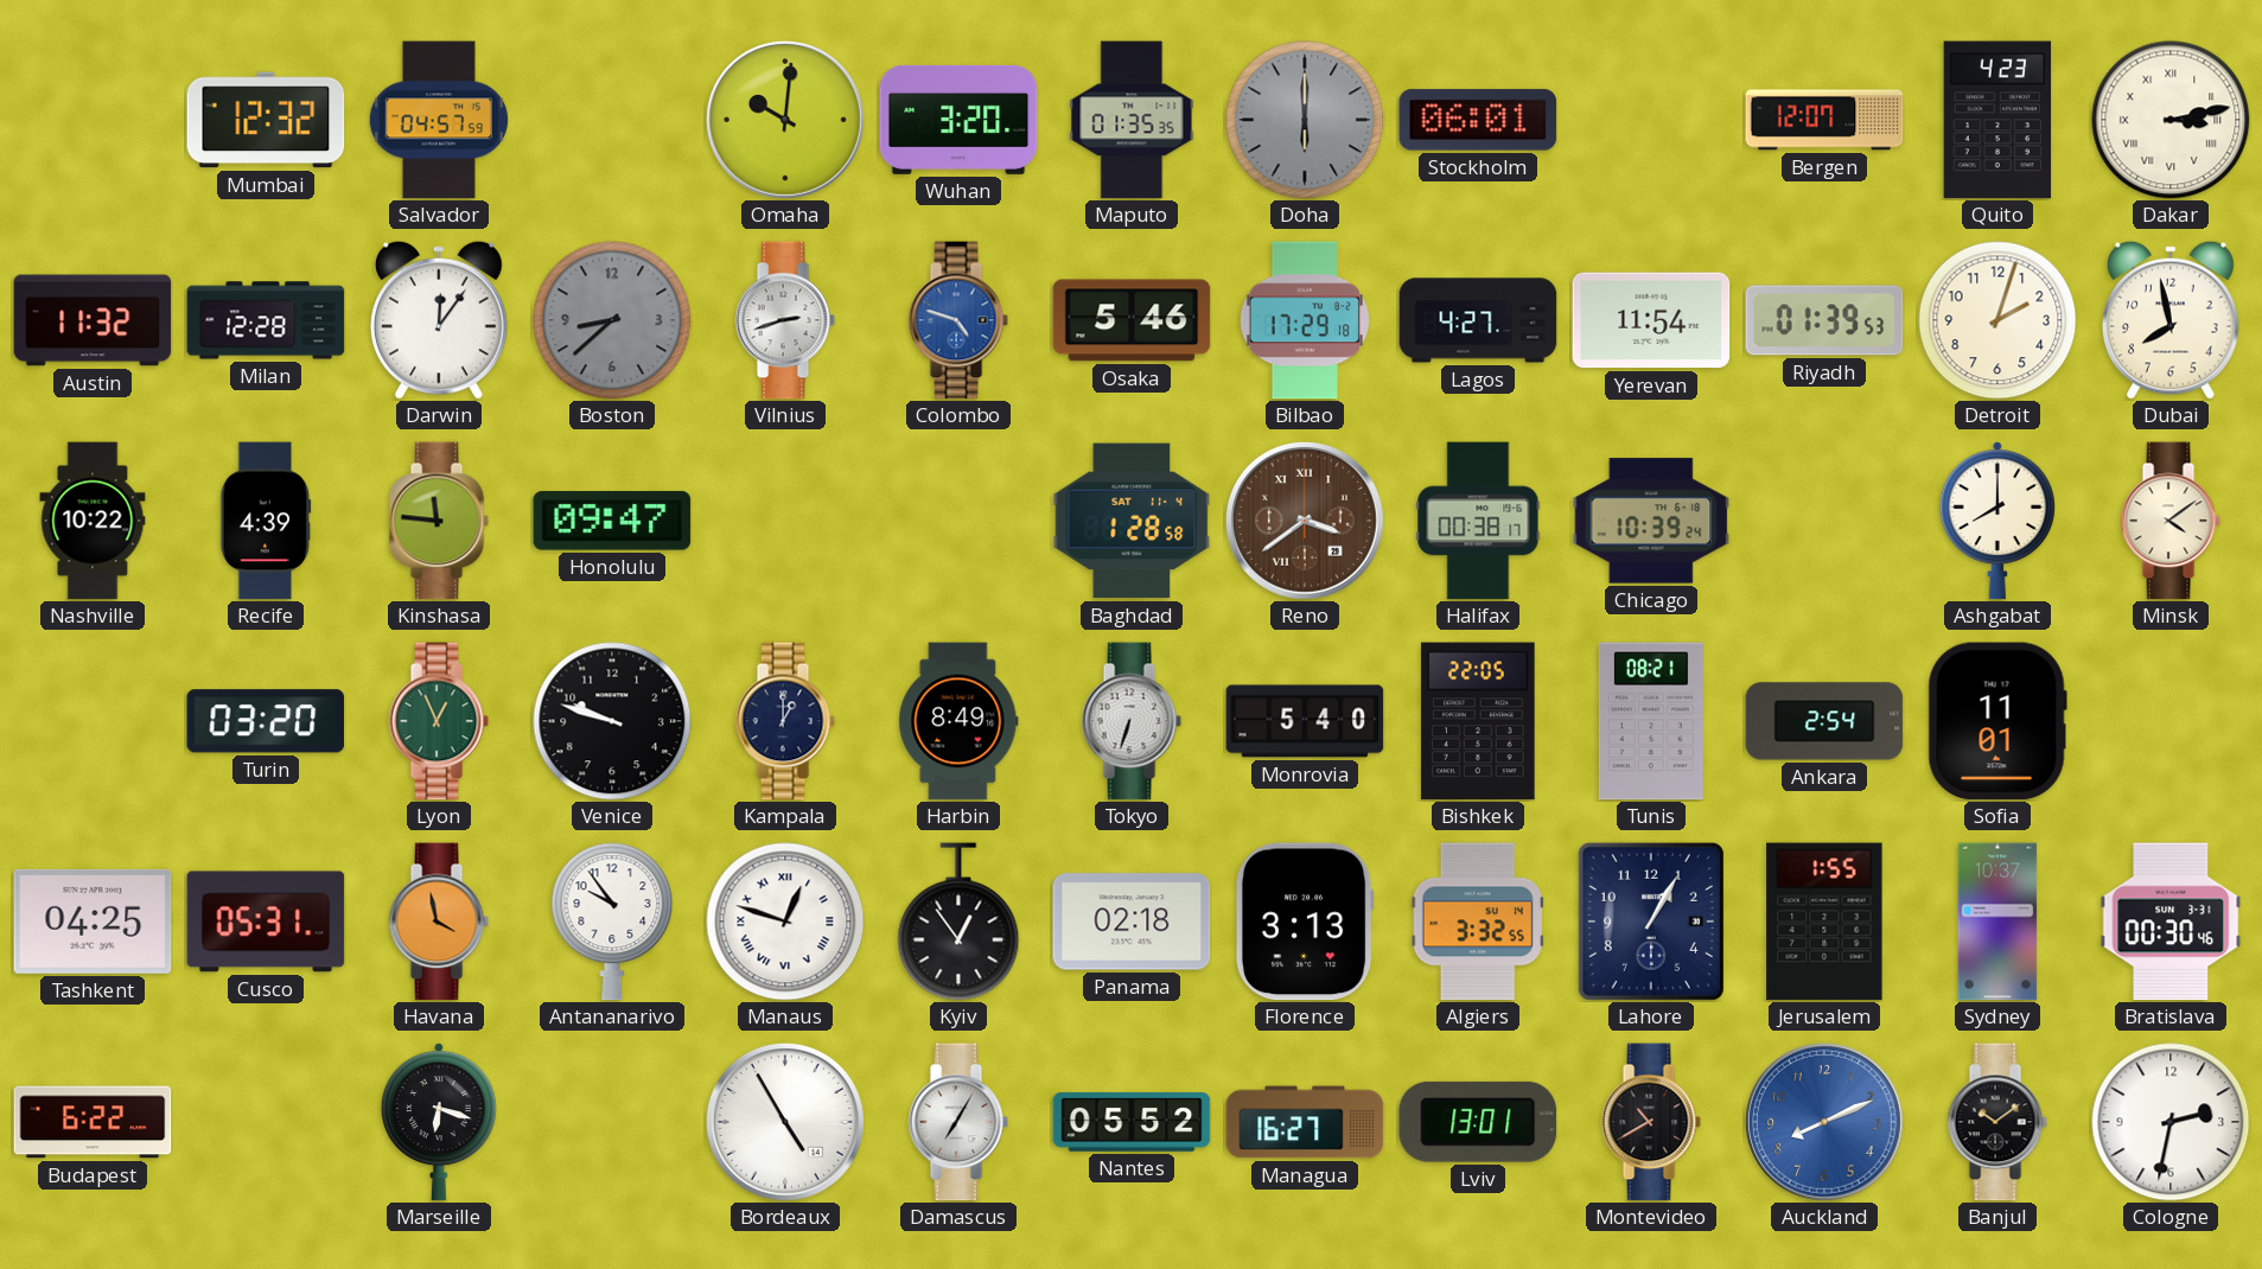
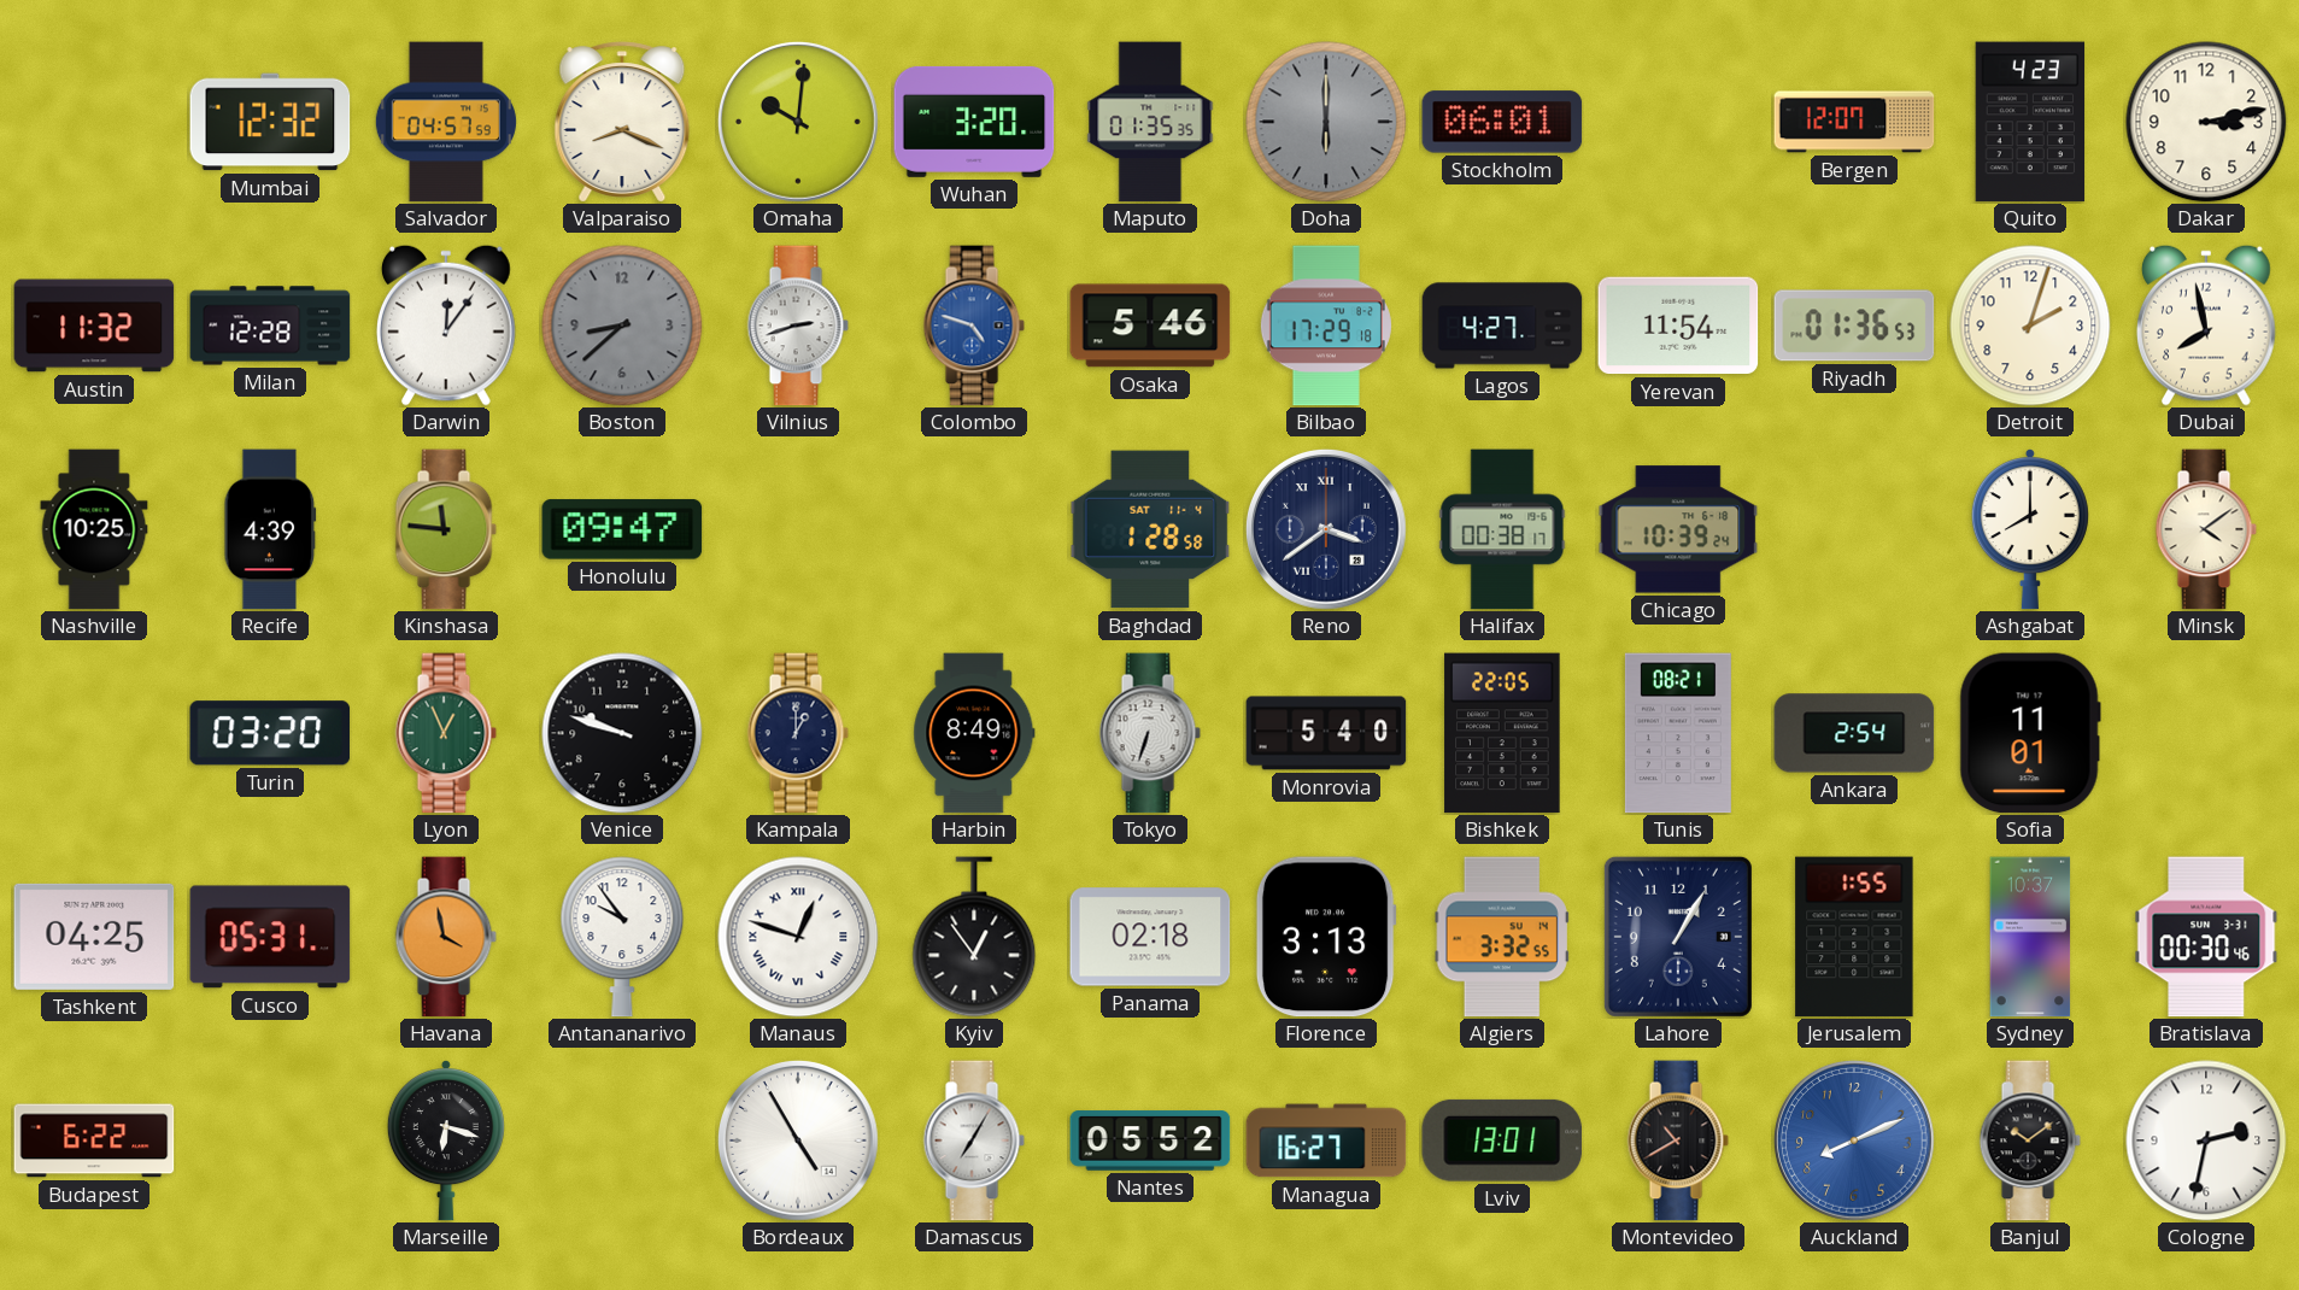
Valparaiso: none -> 8:19
Dakar numerals: Roman -> Arabic
Riyadh: 01:39 -> 01:36
Nashville: 10:22 -> 10:25
Reno dial: brown -> navy
